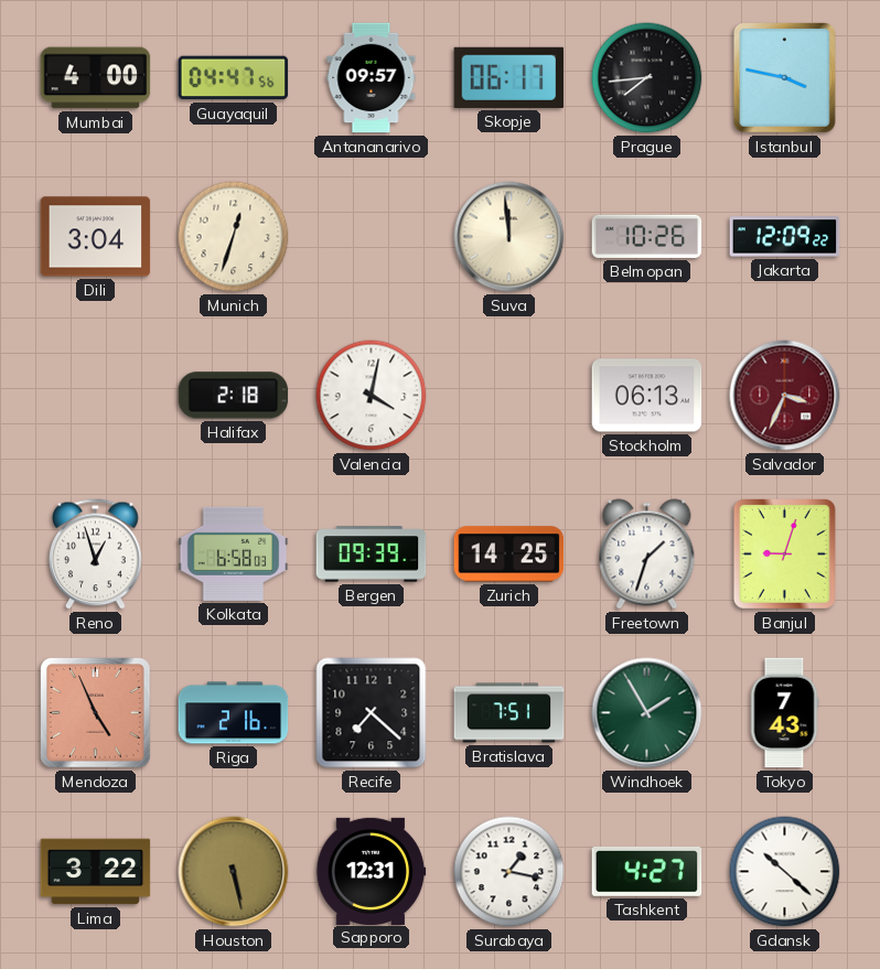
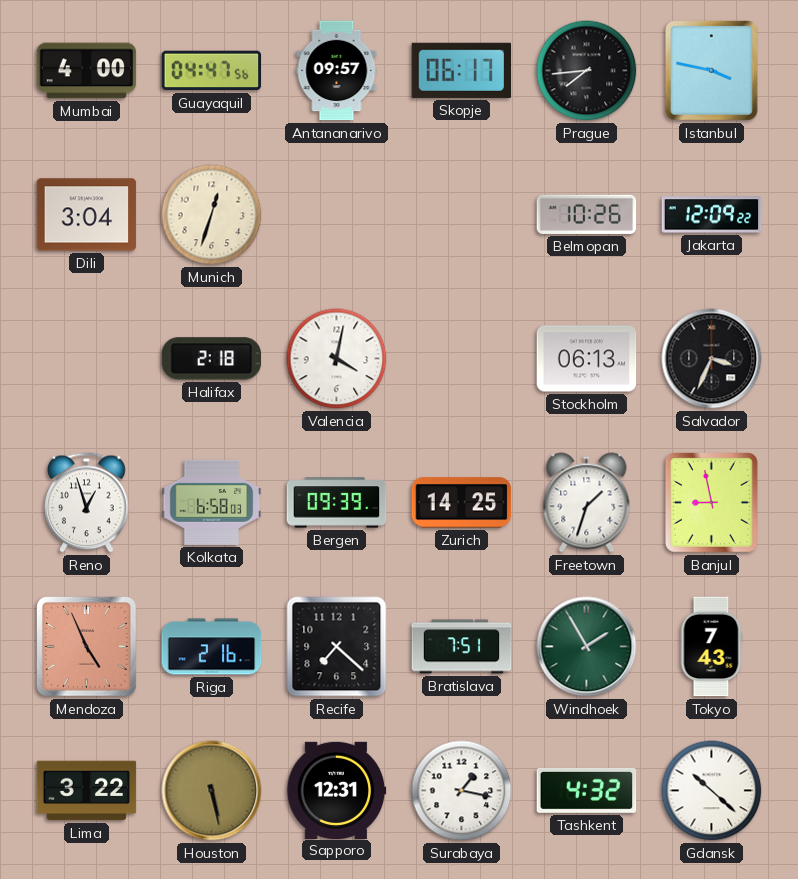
Suva: 11:59 -> none
Salvador dial: burgundy -> black
Banjul: 9:03 -> 8:58
Tashkent: 4:27 -> 4:32
